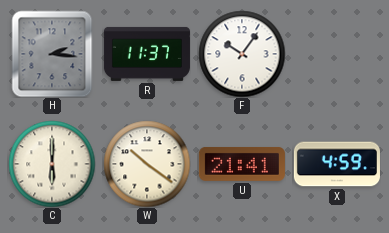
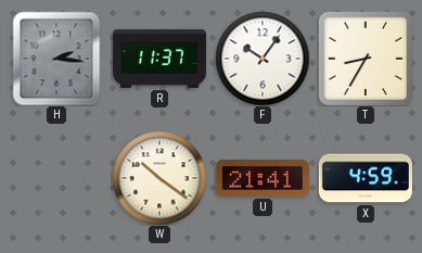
T: none -> 8:35
C: 6:00 -> none
